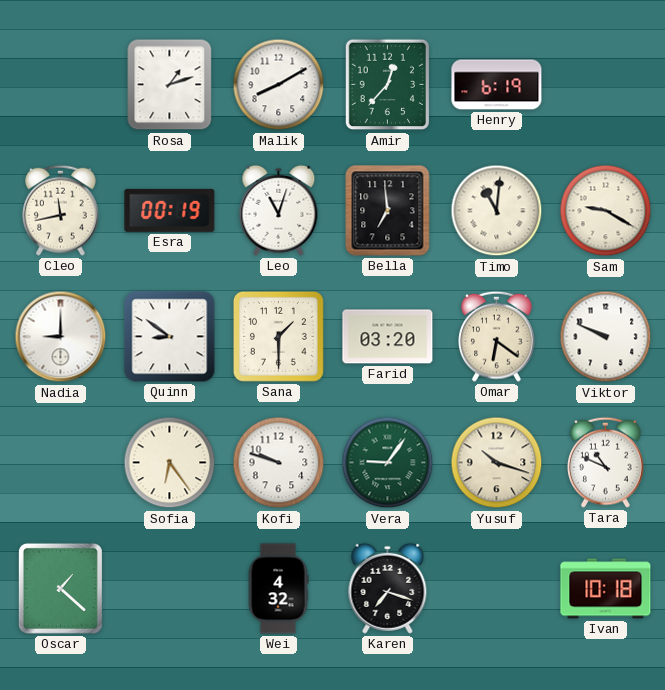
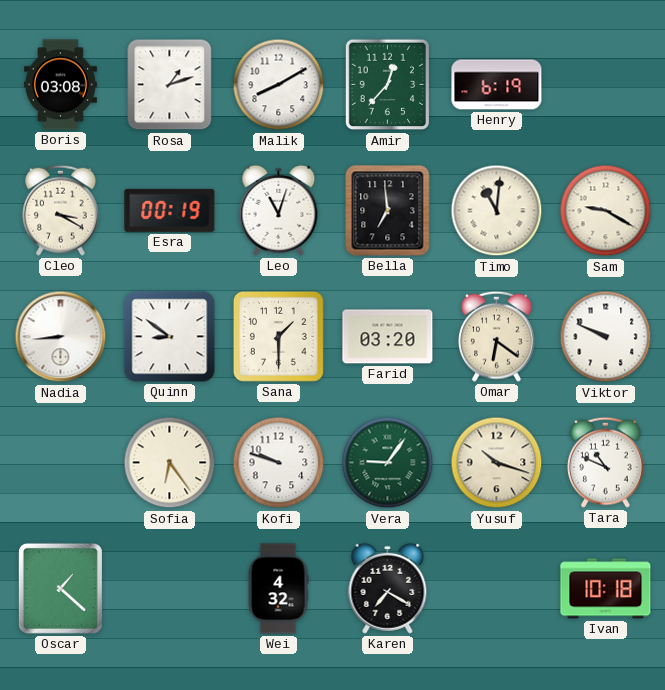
Boris: none -> 03:08
Cleo: 11:43 -> 3:20
Nadia: 9:00 -> 8:44
Karen: 7:18 -> 7:20
